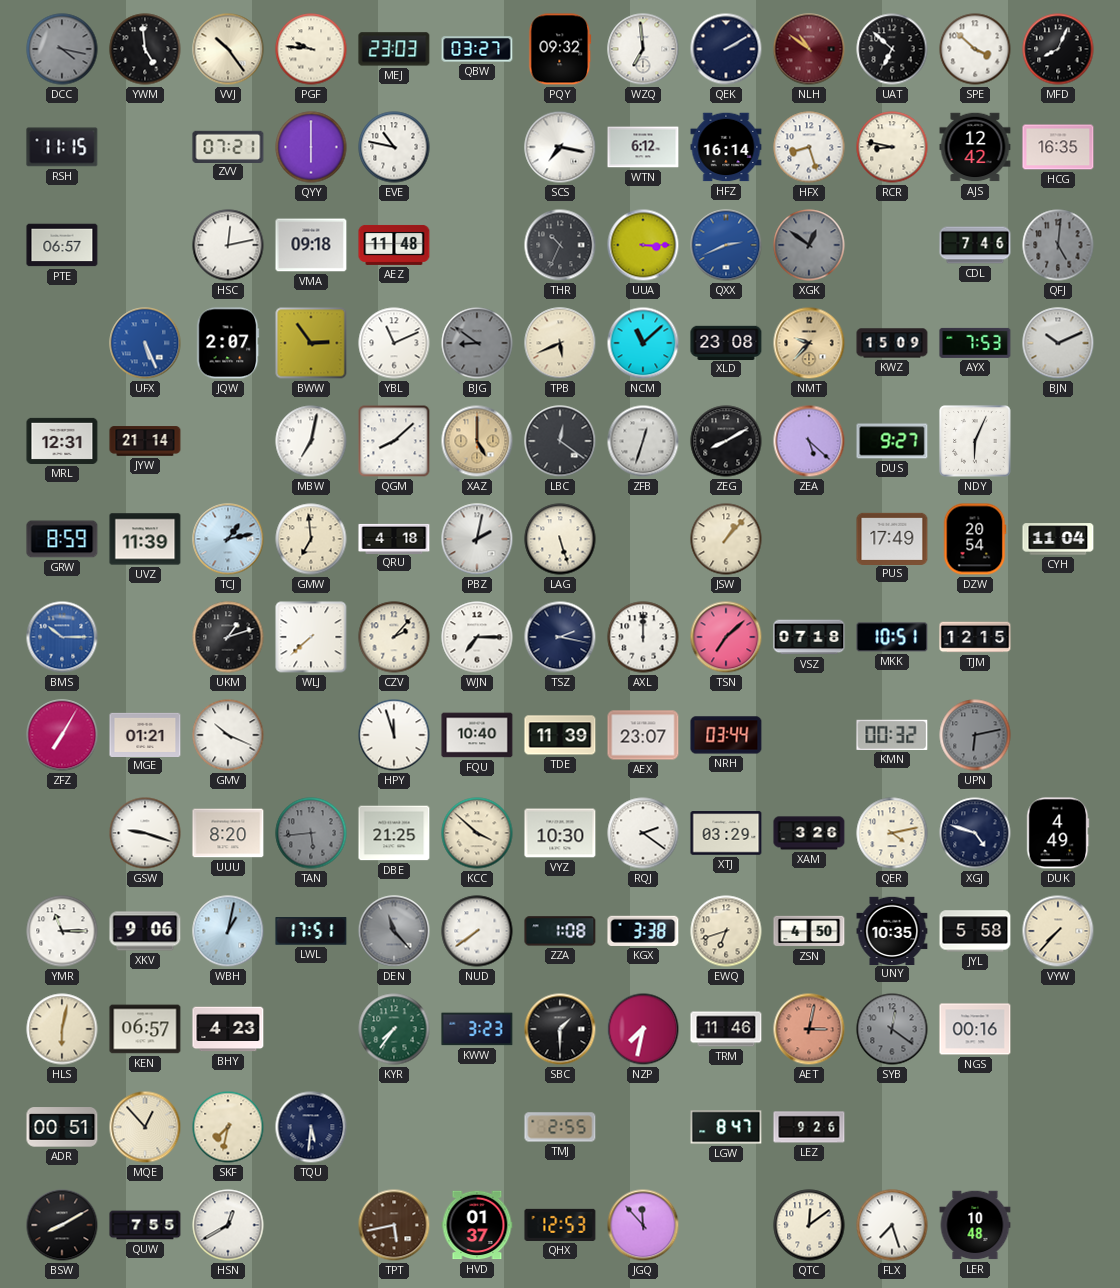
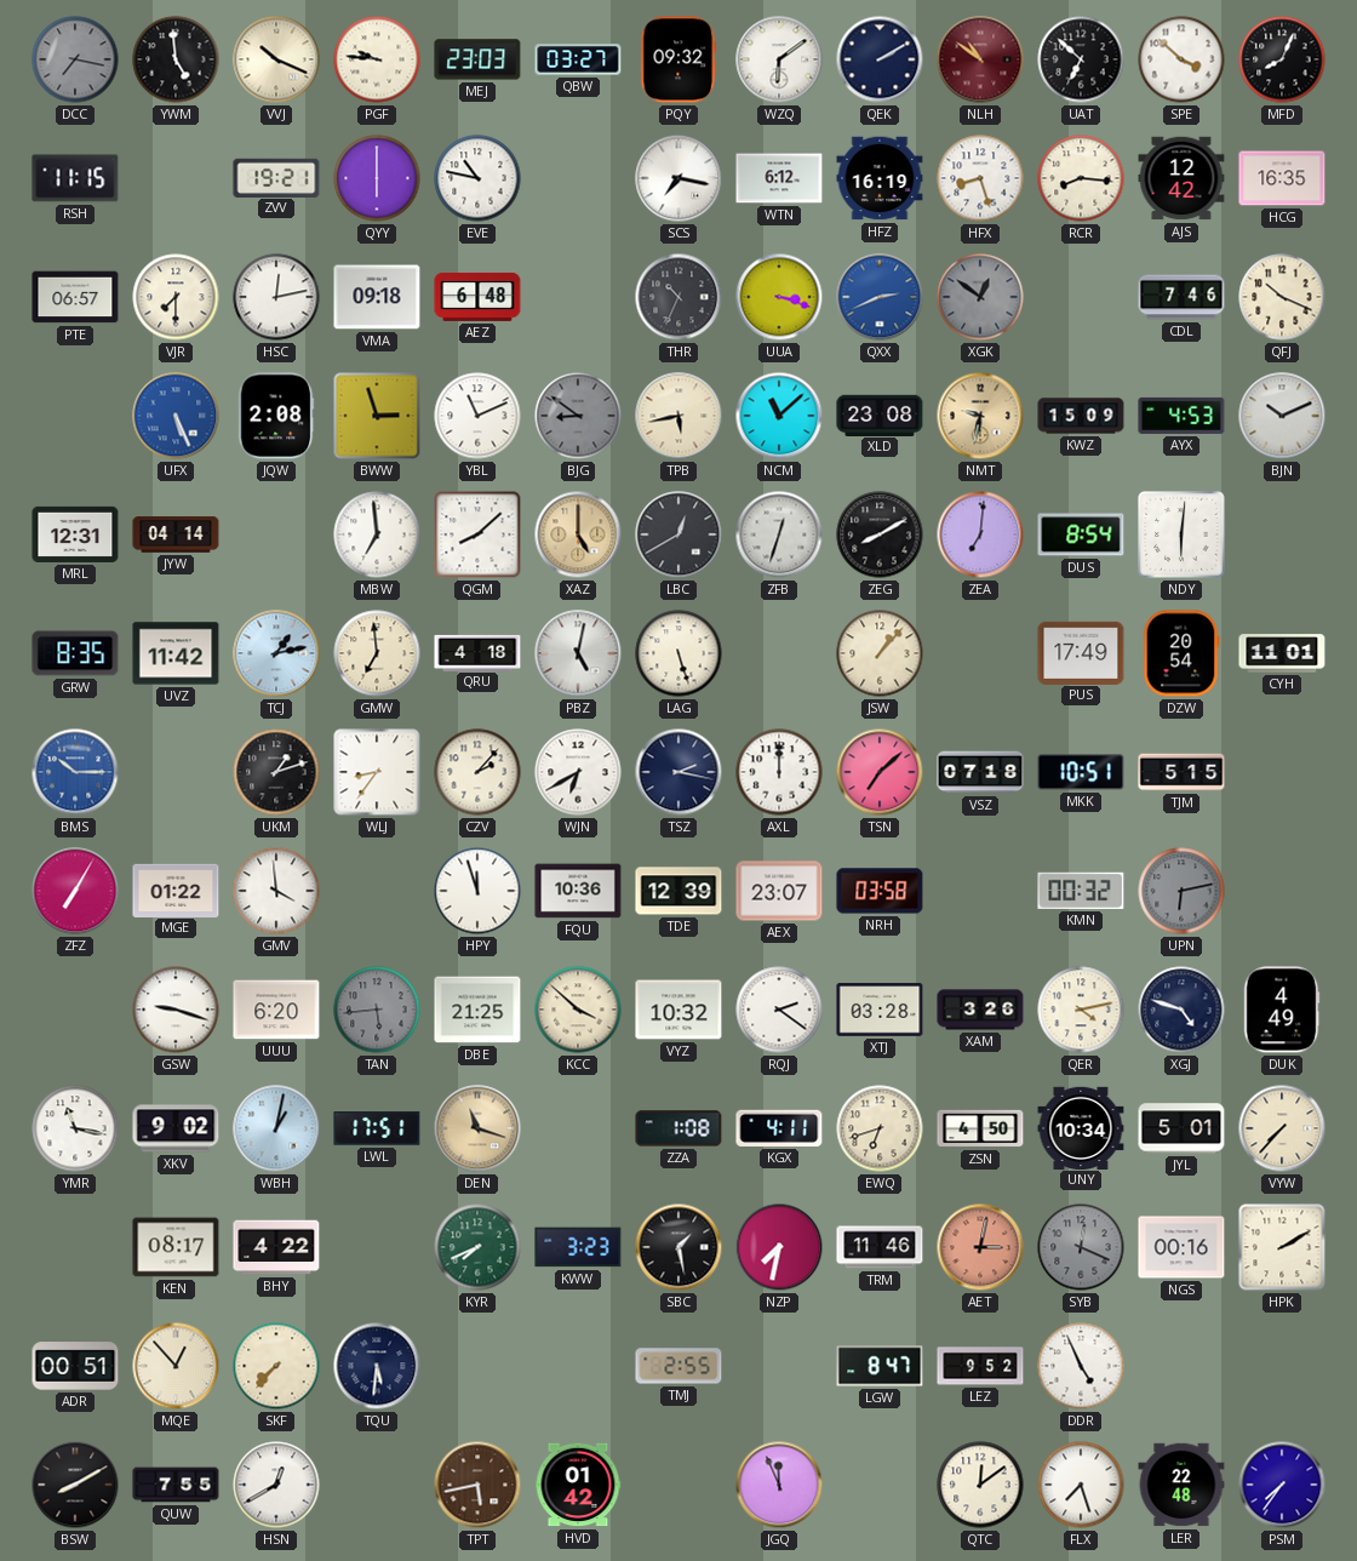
DCC: 4:17 -> 7:17
VVJ: 10:24 -> 10:19
WZQ: 6:59 -> 6:09
ZVV: 07:21 -> 19:21
HFZ: 16:14 -> 16:19
RCR: 8:47 -> 8:16
VJR: none -> 7:30
AEZ: 11:48 -> 6:48
UUA: 3:15 -> 3:18
QFJ: 5:01 -> 10:19
QFJ dial: grey -> cream
JQW: 2:07 -> 2:08
BWW: 2:54 -> 2:57
TPB: 5:41 -> 5:43
NMT: 9:37 -> 9:32
AYX: 7:53 -> 4:53
JYW: 21:14 -> 04:14
MBW: 7:02 -> 6:59
LBC: 12:21 -> 12:40
ZEA: 5:22 -> 7:01
DUS: 9:27 -> 8:54
NDY: 6:04 -> 6:01
GRW: 8:59 -> 8:35
UVZ: 11:39 -> 11:42
PBZ: 2:02 -> 5:02
CYH: 11:04 -> 11:01
WLJ: 7:38 -> 8:36
WJN: 7:15 -> 6:40
TJM: 12:15 -> 5:15
MGE: 01:21 -> 01:22
GMV: 10:19 -> 3:59
FQU: 10:40 -> 10:36
TDE: 11:39 -> 12:39
NRH: 03:44 -> 03:58
UUU: 8:20 -> 6:20
VYZ: 10:30 -> 10:32
XTJ: 03:29 -> 03:28
YMR: 11:15 -> 11:17
XKV: 9:06 -> 9:02
DEN: 11:23 -> 11:18
DEN dial: grey -> champagne
NUD: 7:39 -> none
KGX: 3:38 -> 4:11
UNY: 10:35 -> 10:34
JYL: 5:58 -> 5:01
HLS: 6:02 -> none
KEN: 06:57 -> 08:17
BHY: 4:23 -> 4:22
KYR: 7:36 -> 7:41
SBC: 1:30 -> 1:28
SYB: 12:21 -> 12:19
HPK: none -> 2:10
SKF: 7:32 -> 7:37
LEZ: 9:26 -> 9:52
DDR: none -> 4:56
HVD: 01:37 -> 01:42
QHX: 12:53 -> none
JGQ: 11:53 -> 11:56
LER: 10:48 -> 22:48
PSM: none -> 7:36
